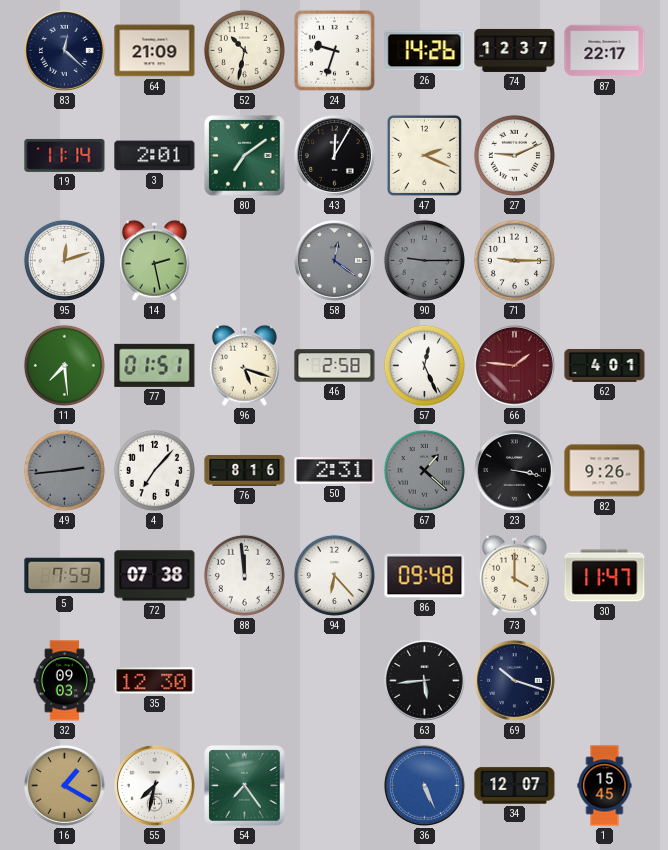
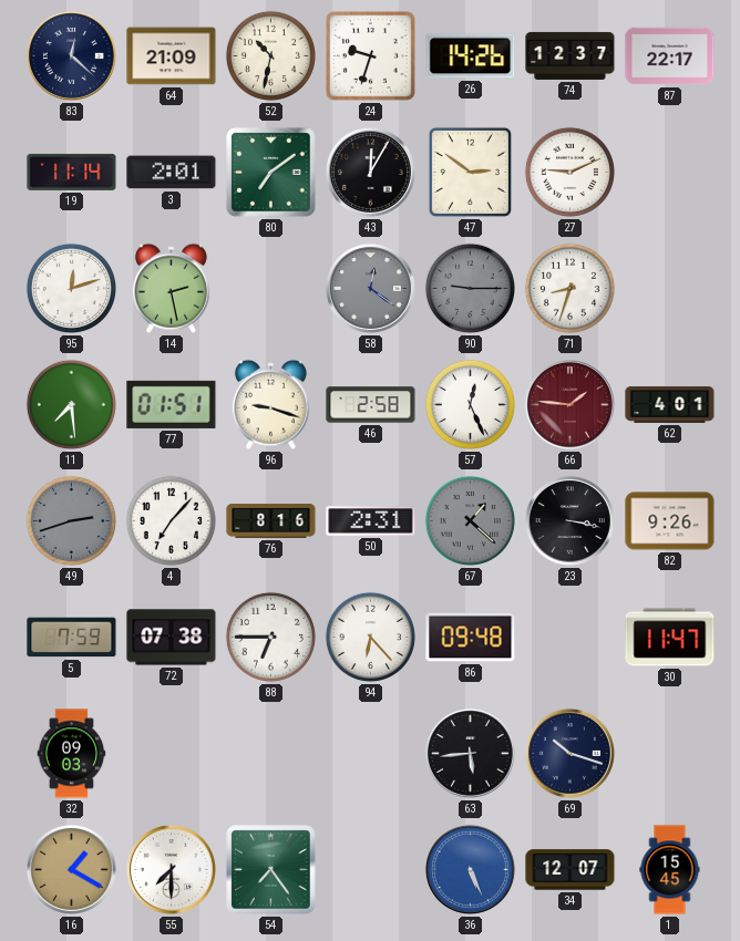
47: 2:19 -> 2:51
71: 9:15 -> 8:33
96: 5:18 -> 9:18
49: 2:44 -> 2:42
88: 11:59 -> 6:45
73: 4:00 -> none
35: 12:30 -> none
55: 7:32 -> 7:30
